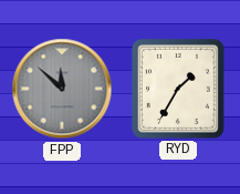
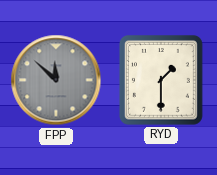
RYD: 1:35 -> 1:30
